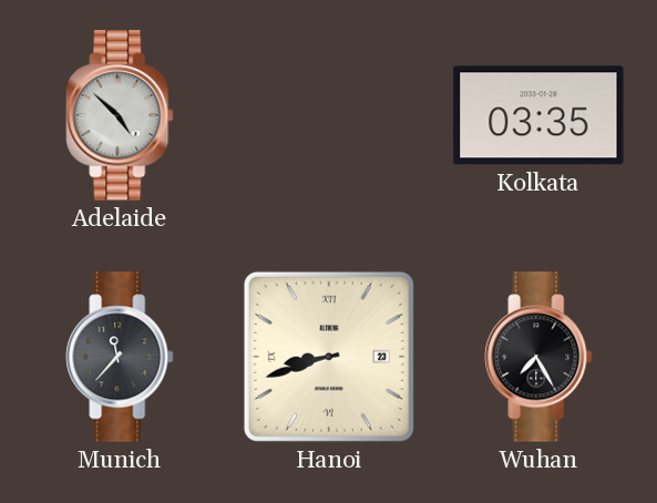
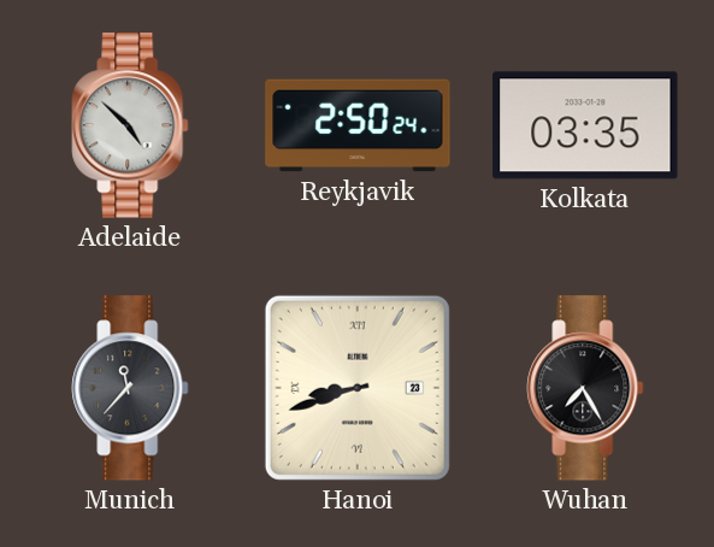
Reykjavik: none -> 2:50
